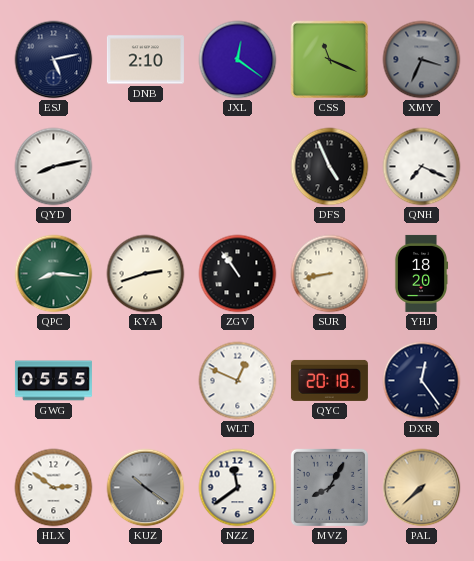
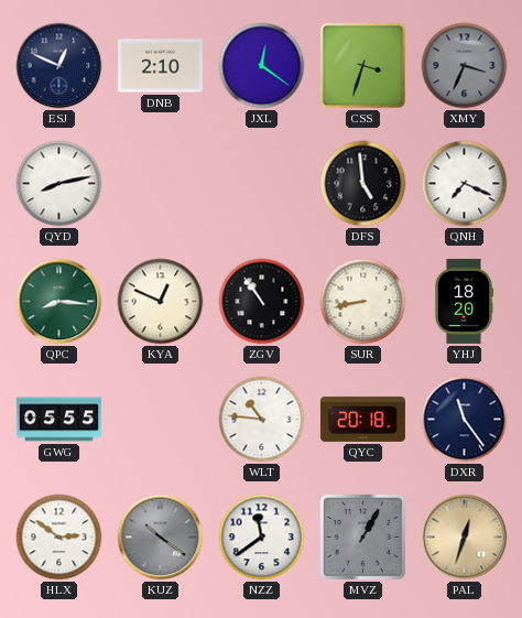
ESJ: 5:13 -> 12:49
CSS: 11:19 -> 3:33
DFS: 4:56 -> 4:59
KYA: 2:42 -> 12:49
WLT: 12:49 -> 10:46
DXR: 12:24 -> 11:24
MVZ: 8:05 -> 1:05
PAL: 7:38 -> 12:33
